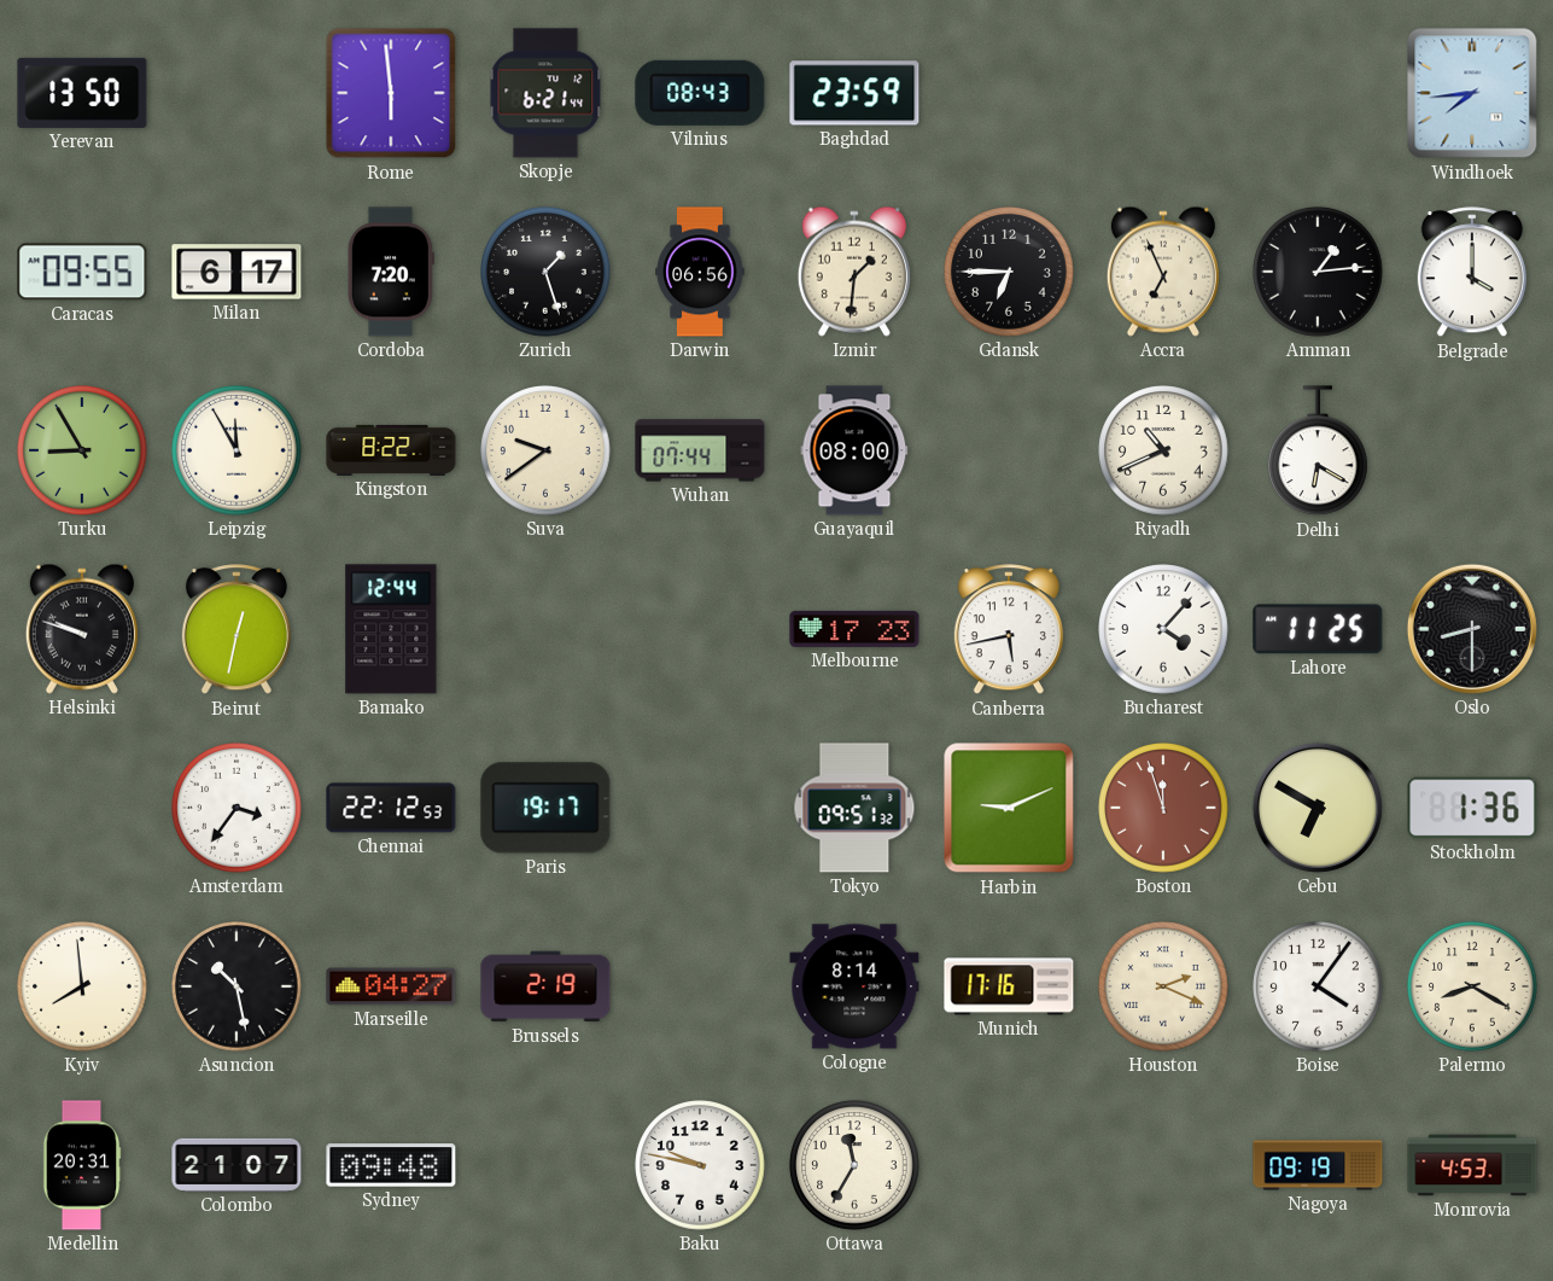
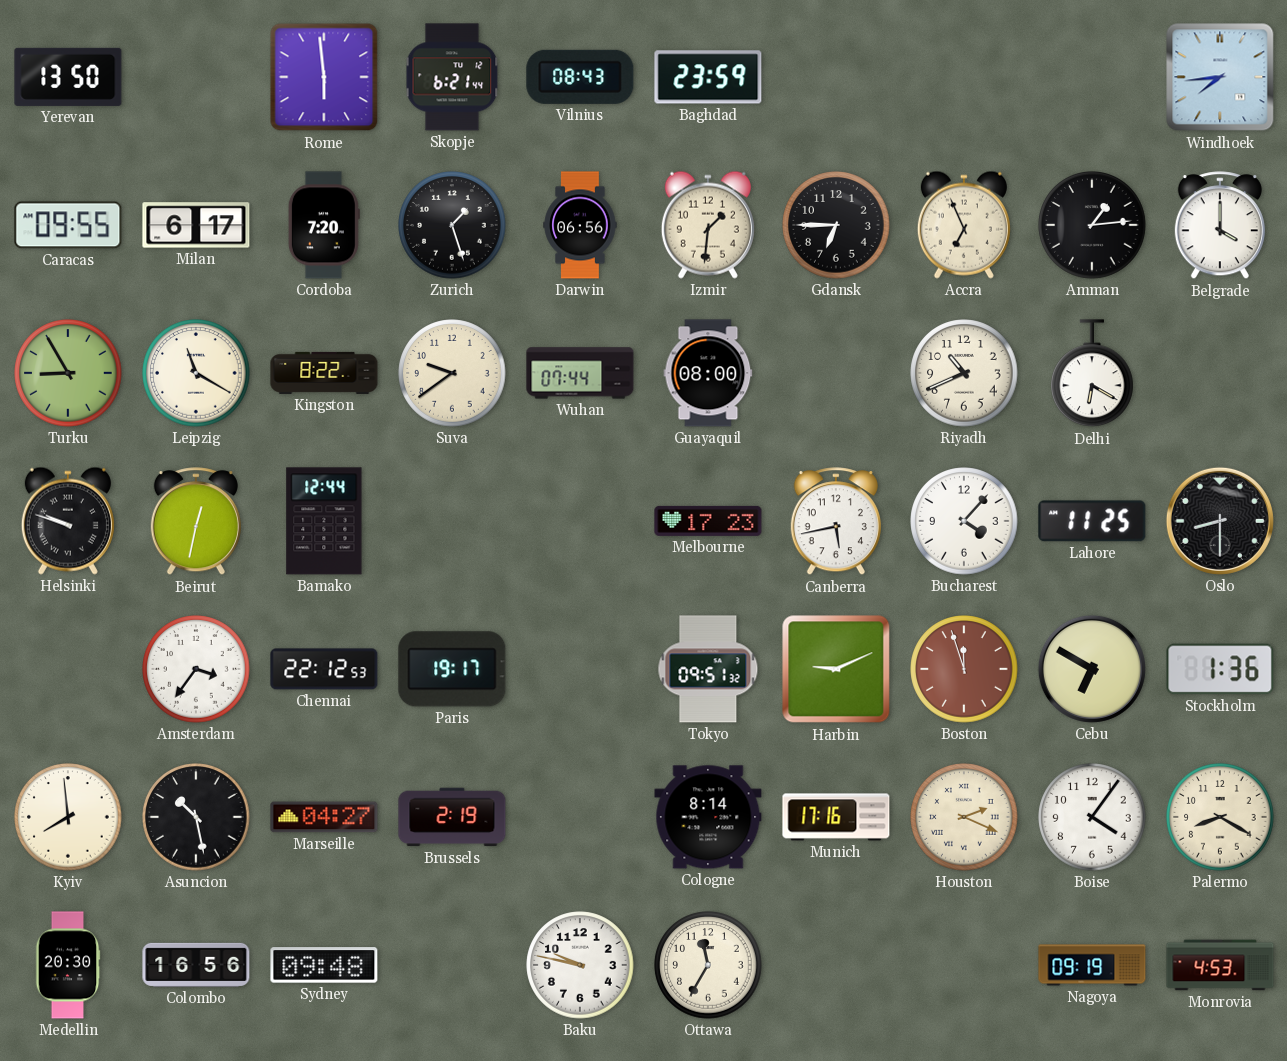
Leipzig: 11:55 -> 11:20
Medellin: 20:31 -> 20:30
Colombo: 21:07 -> 16:56
